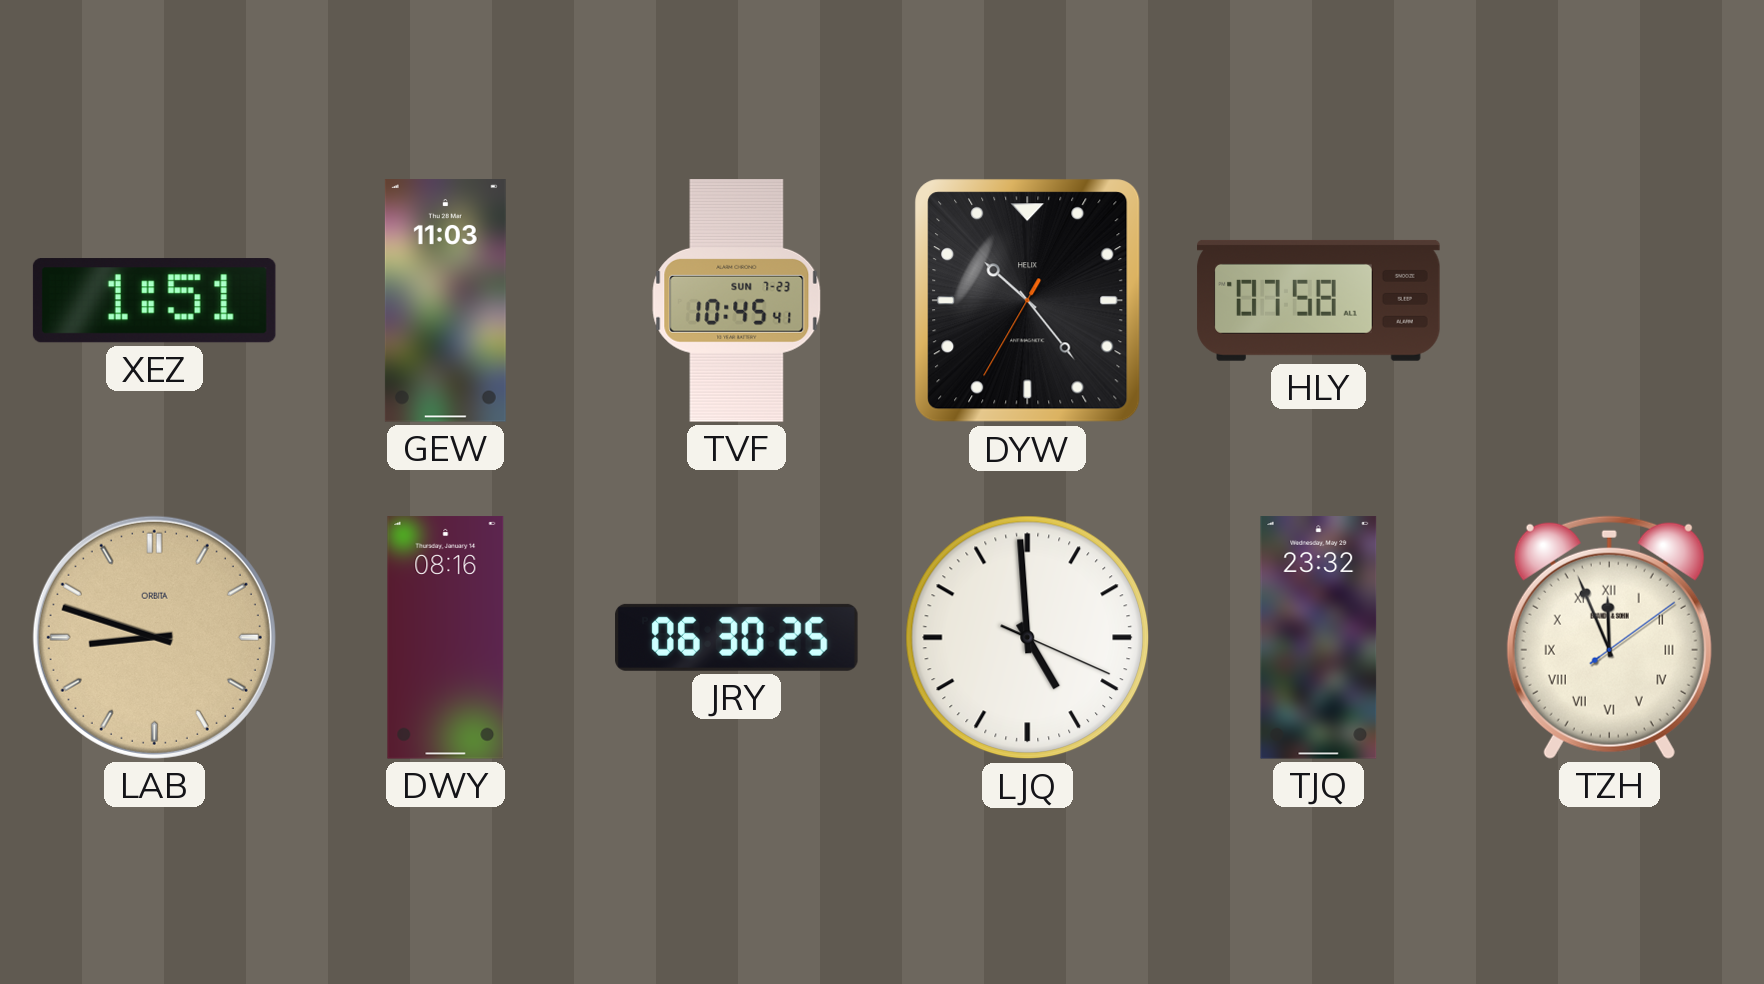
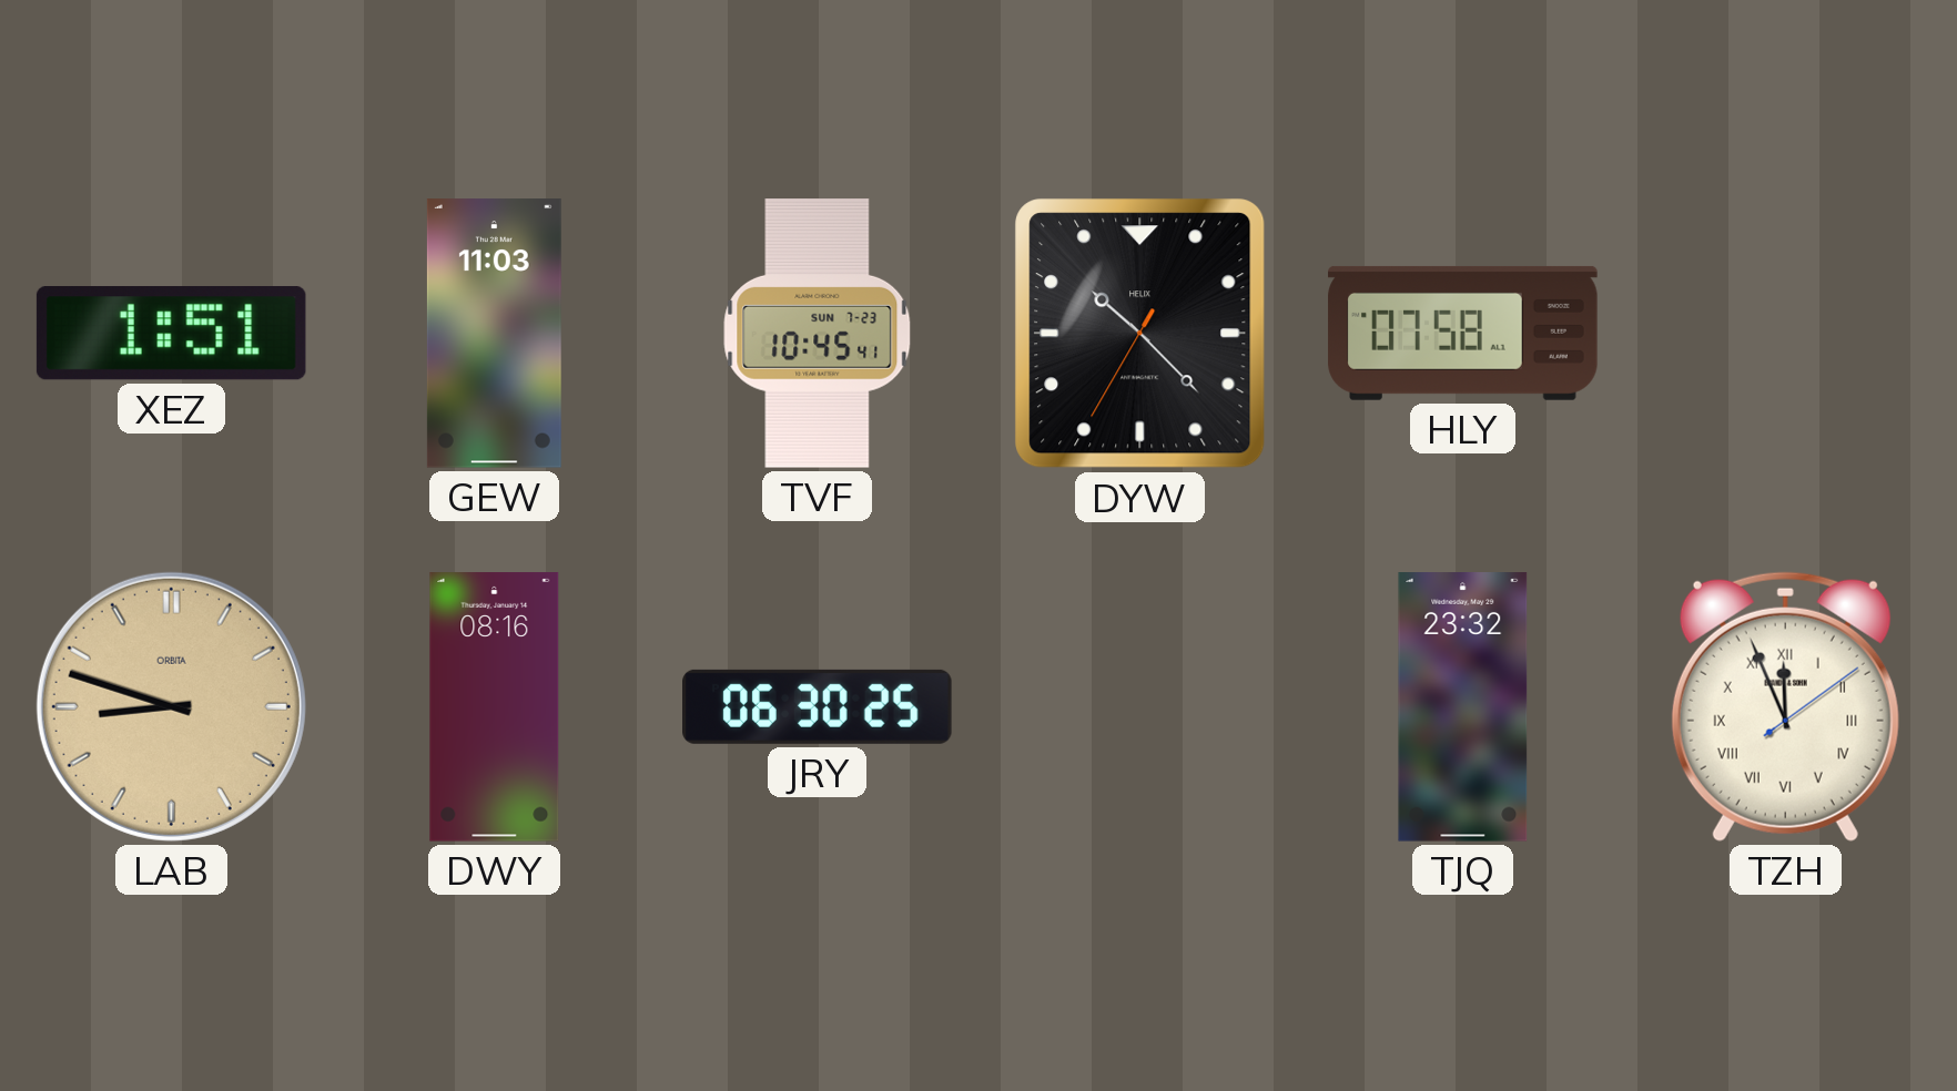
DYW: 10:23 -> 10:22
LJQ: 4:59 -> none
